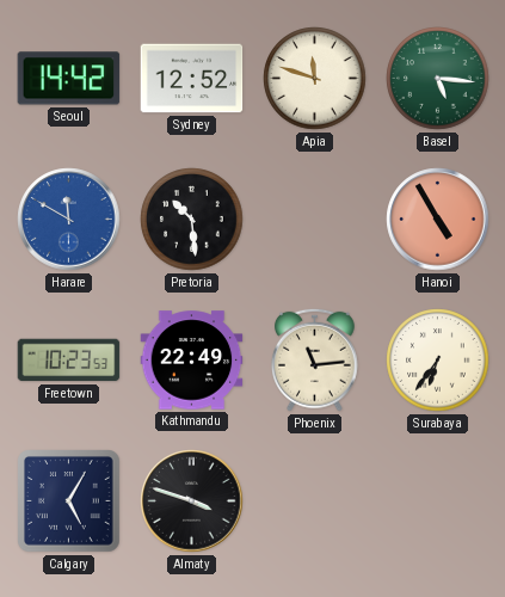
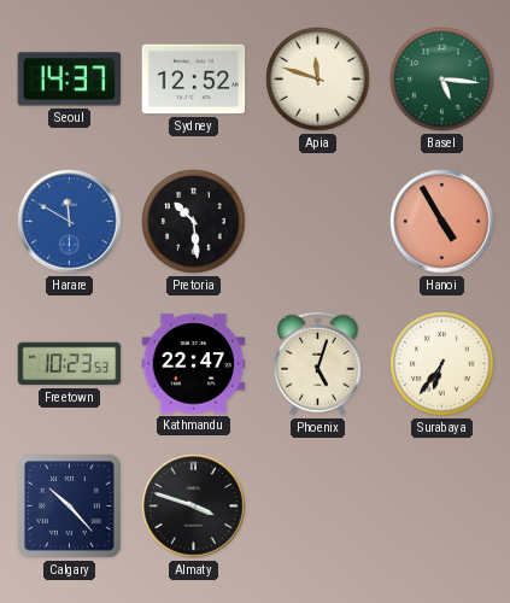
Seoul: 14:42 -> 14:37
Kathmandu: 22:49 -> 22:47
Phoenix: 11:14 -> 5:03
Calgary: 5:05 -> 10:23
